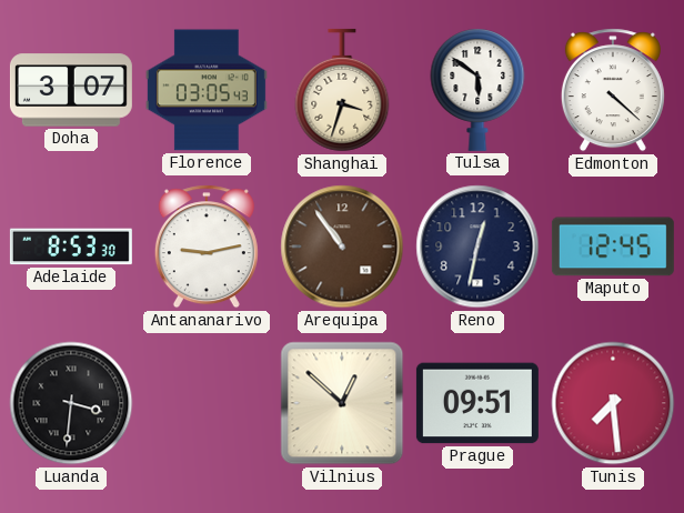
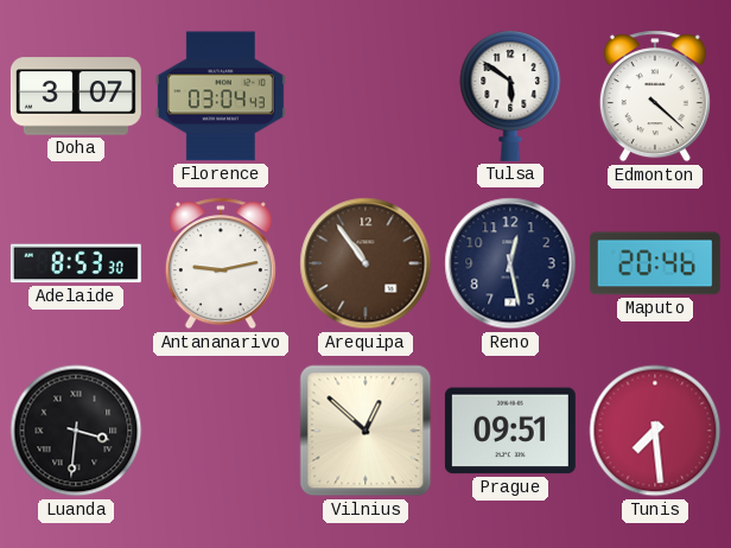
Florence: 03:05 -> 03:04
Shanghai: 3:33 -> none
Reno: 12:32 -> 12:28
Maputo: 12:45 -> 20:46
